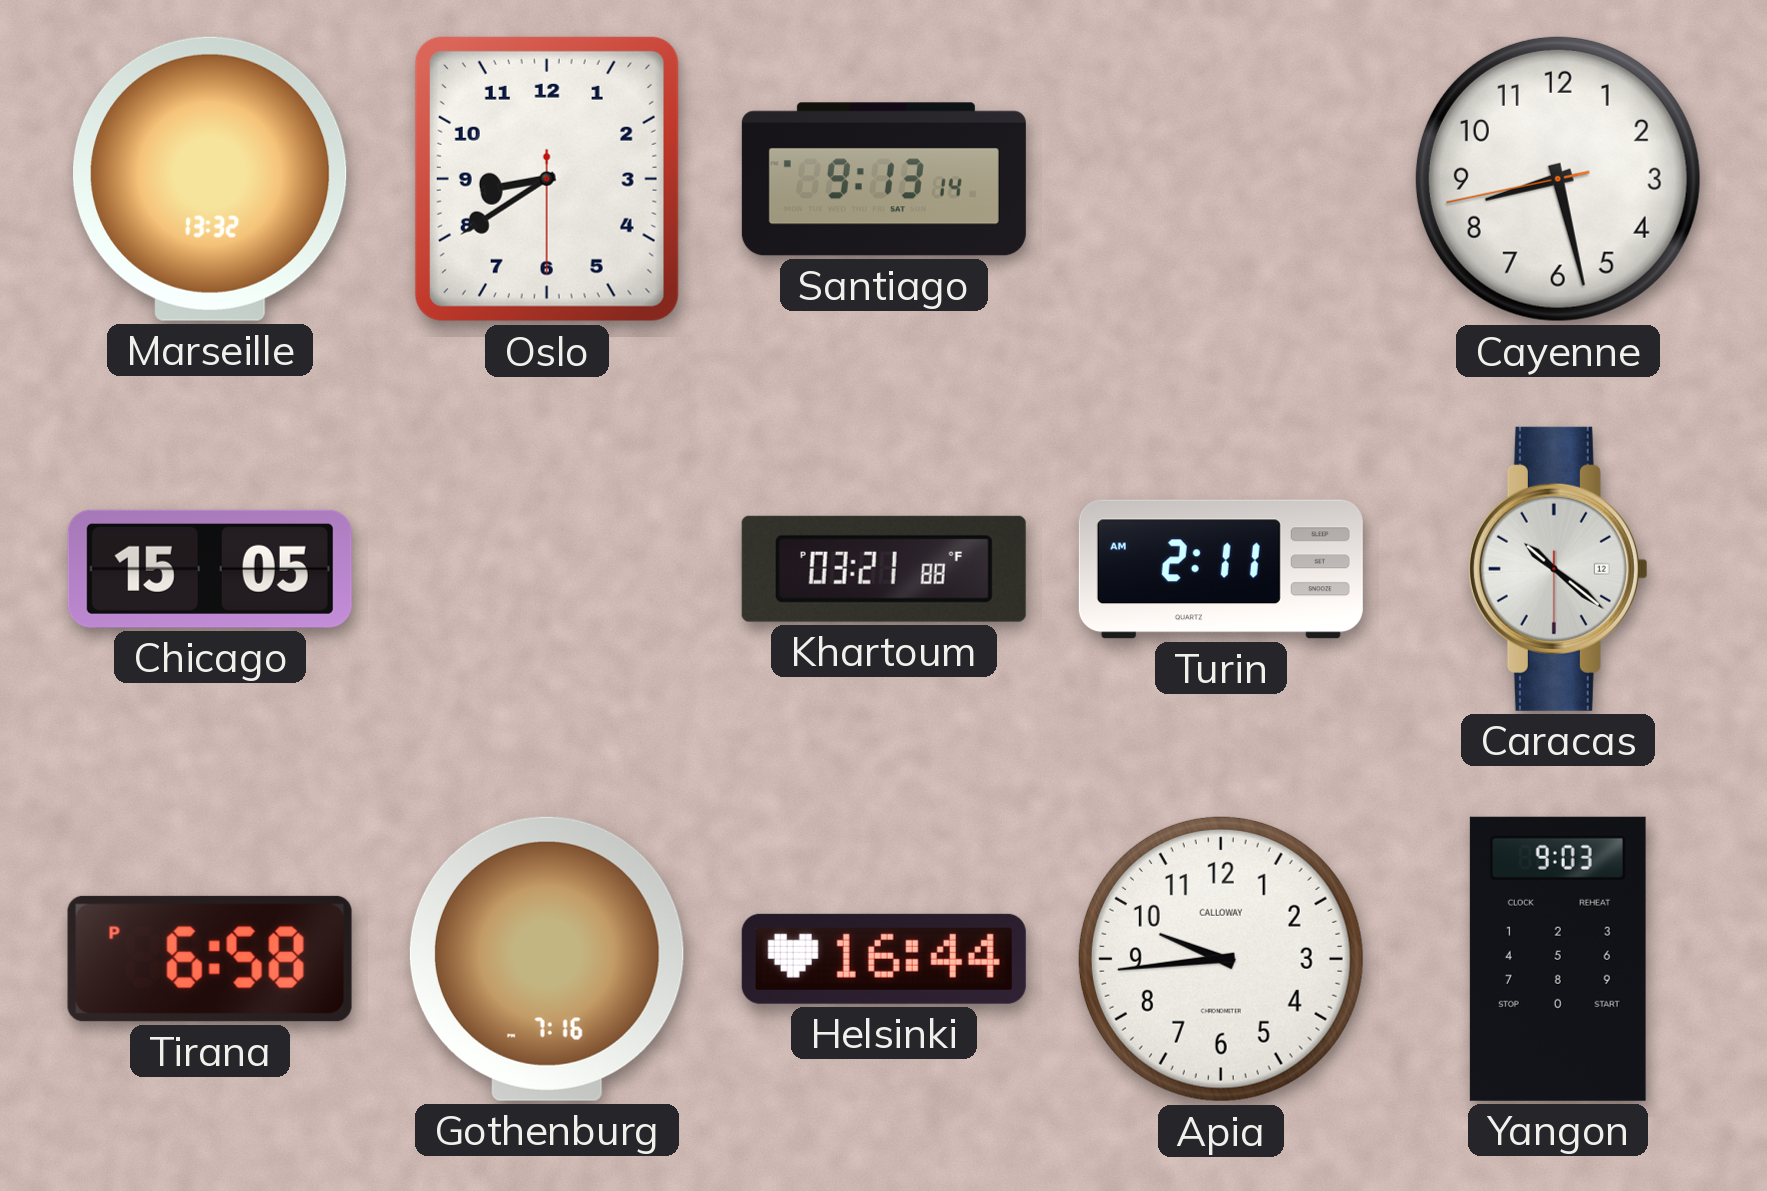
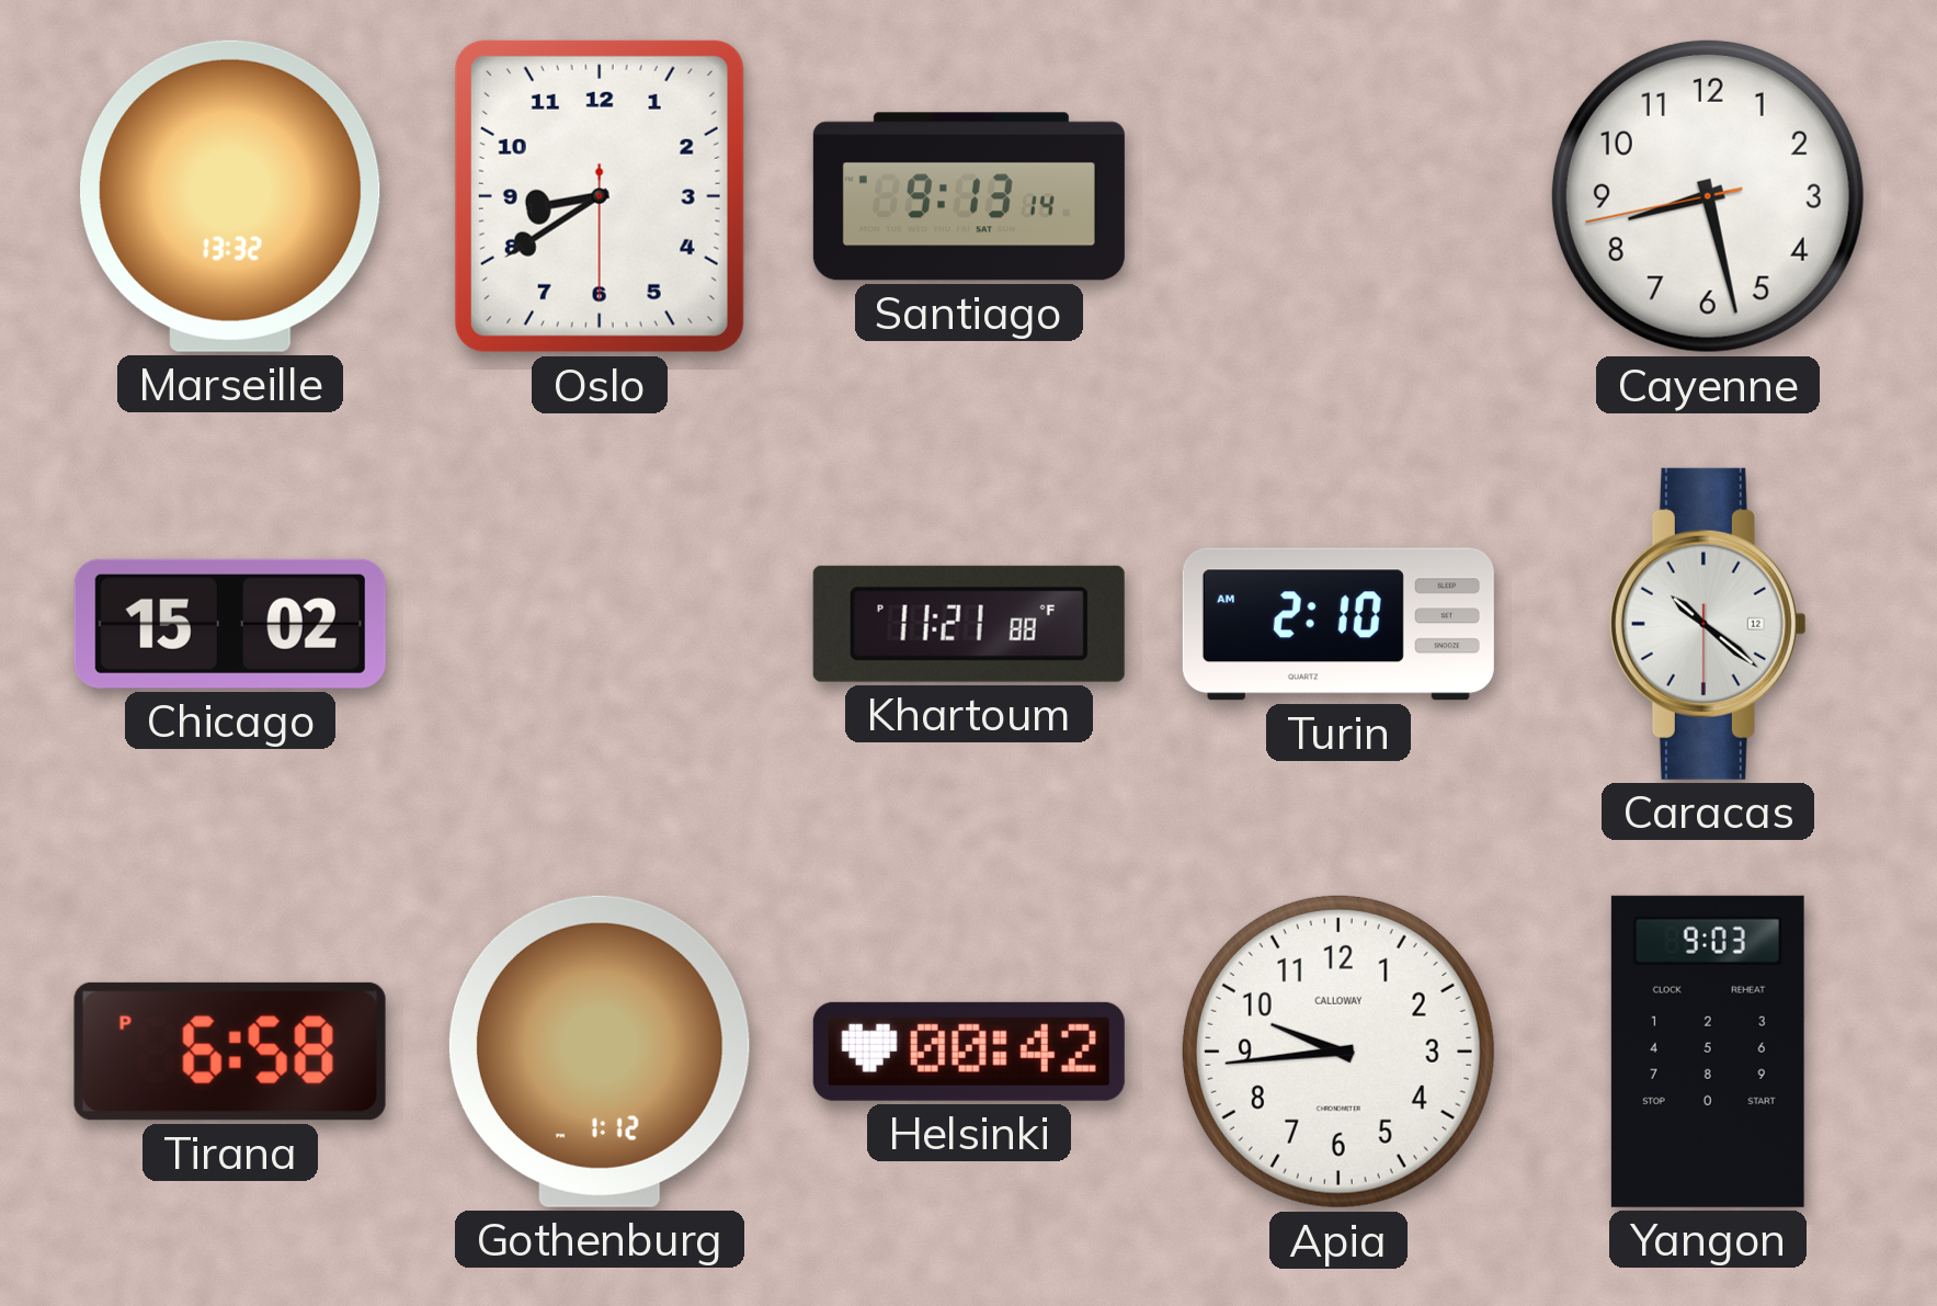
Chicago: 15:05 -> 15:02
Khartoum: 03:21 -> 11:21
Turin: 2:11 -> 2:10
Gothenburg: 7:16 -> 1:12
Helsinki: 16:44 -> 00:42
